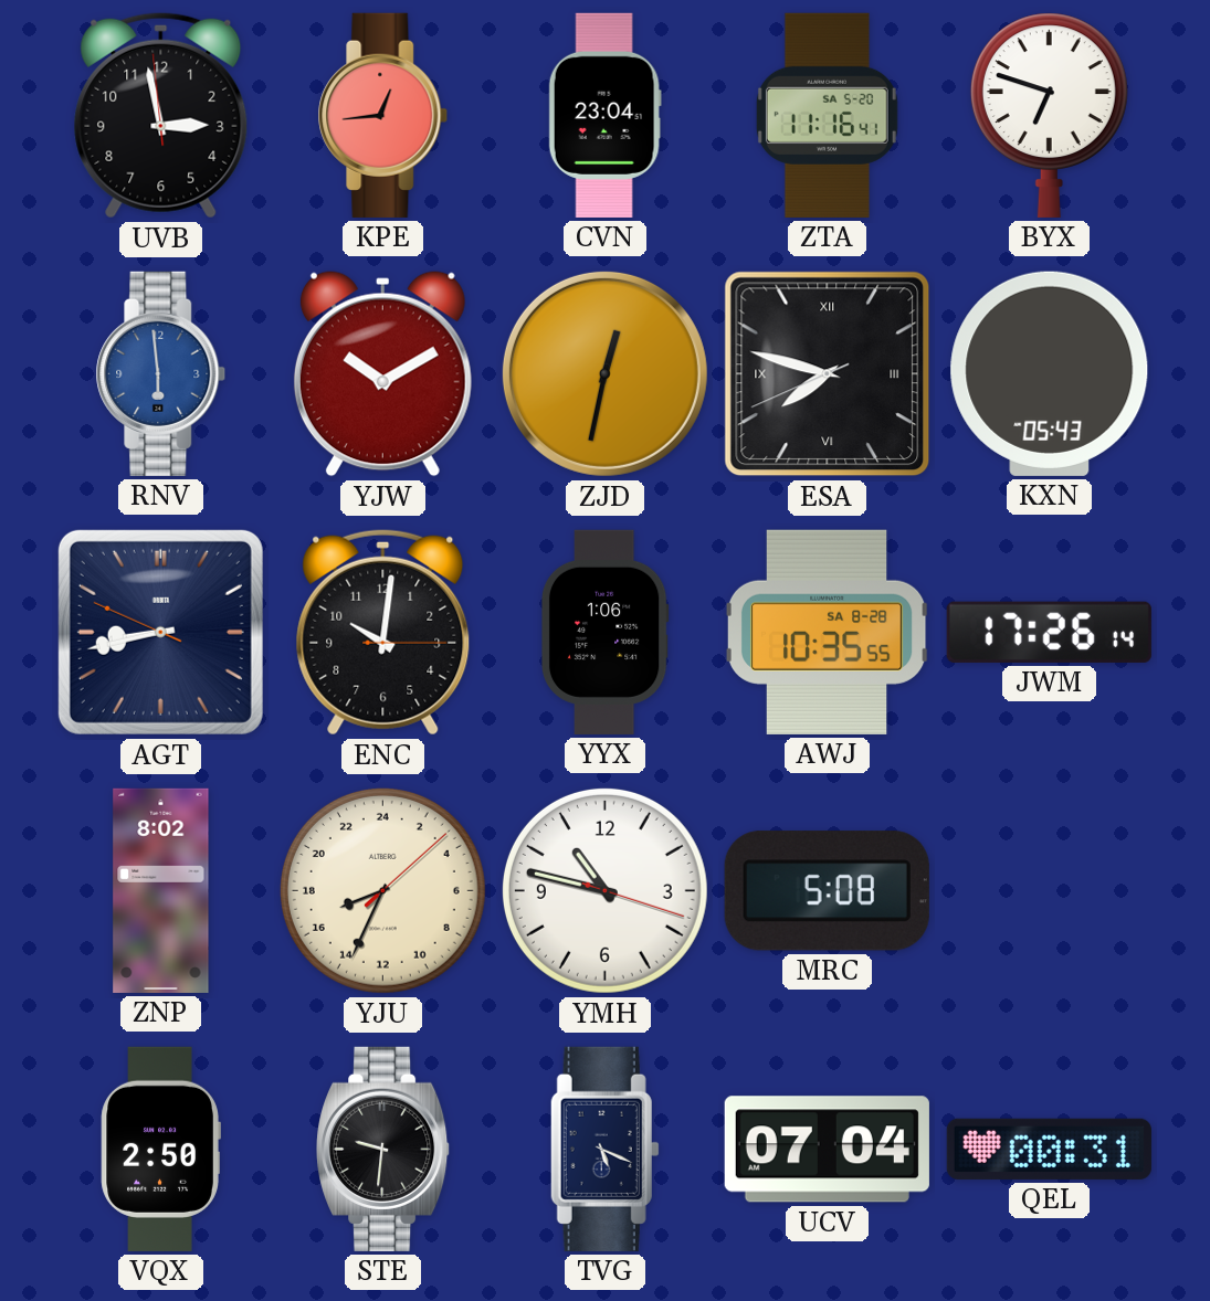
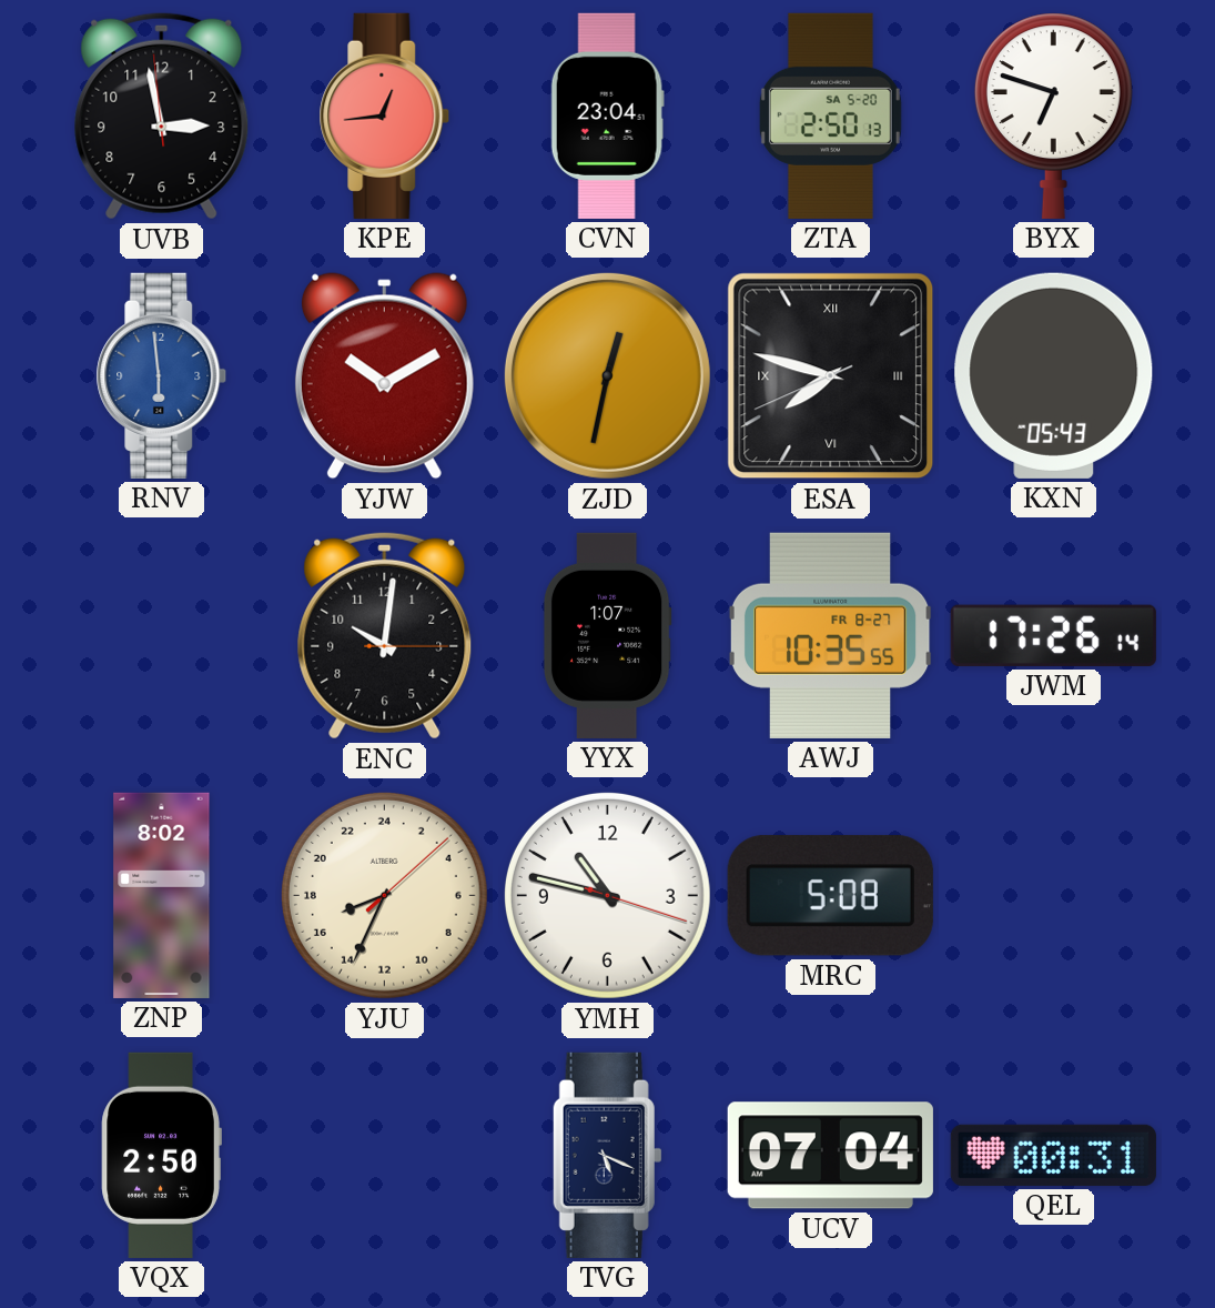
ZTA: 11:16 -> 2:50
AGT: 8:42 -> none
YYX: 1:06 -> 1:07
AWJ date: SA 8-28 -> FR 8-27
STE: 9:31 -> none
